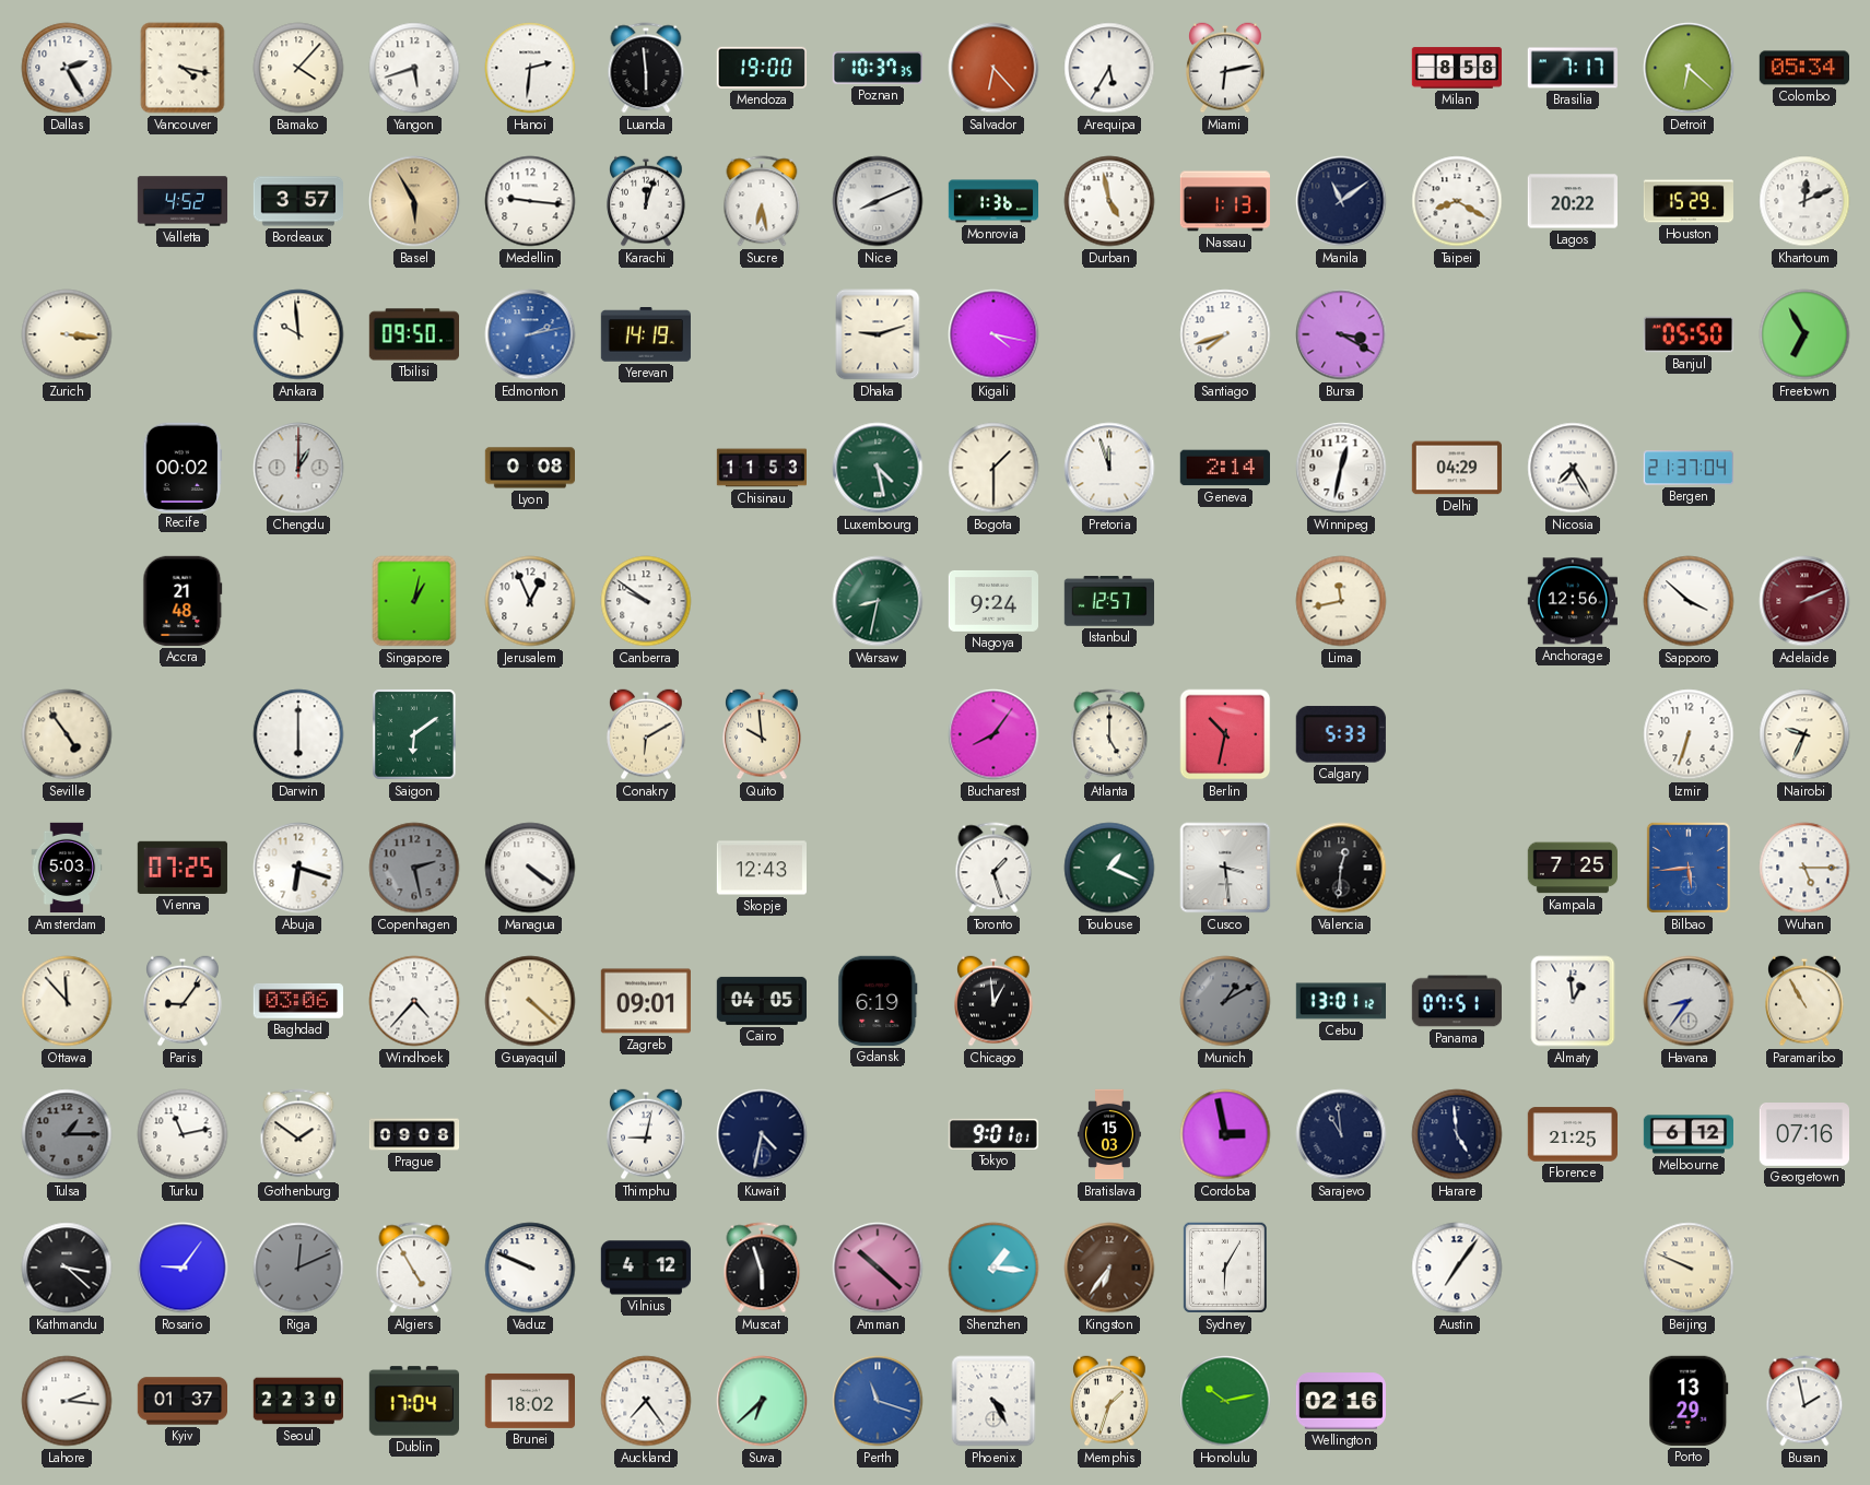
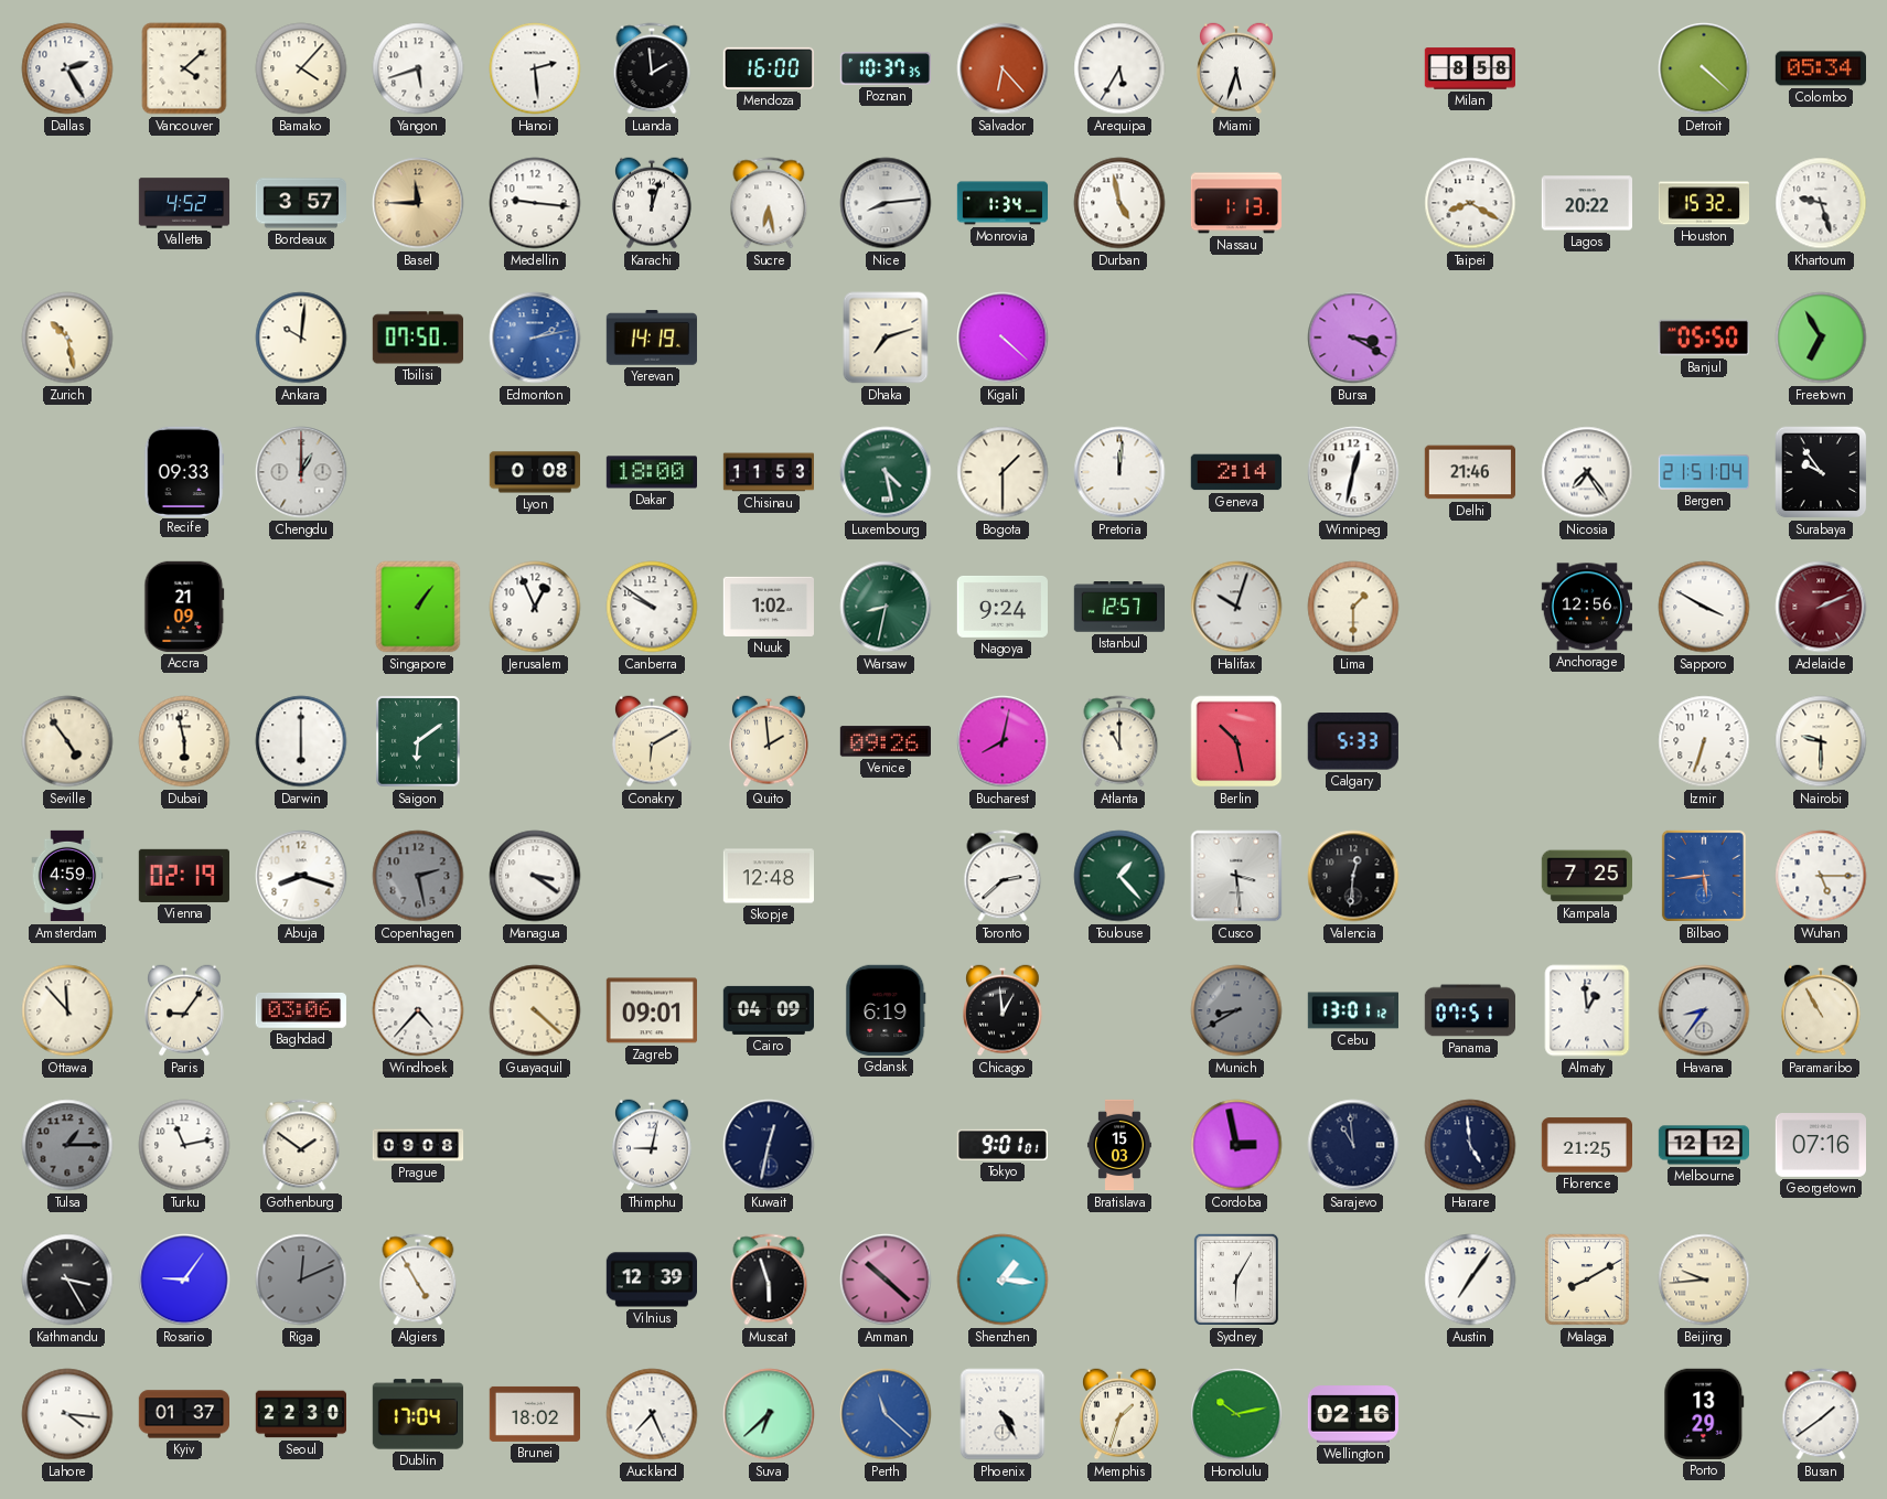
Vancouver: 4:17 -> 4:08
Hanoi: 2:31 -> 2:29
Luanda: 5:59 -> 1:59
Mendoza: 19:00 -> 16:00
Miami: 6:13 -> 5:33
Brasilia: 7:17 -> none
Detroit: 6:22 -> 4:22
Basel: 5:55 -> 11:45
Nice: 8:11 -> 8:14
Monrovia: 1:36 -> 1:34
Manila: 11:09 -> none
Houston: 15:29 -> 15:32
Khartoum: 12:11 -> 9:27
Zurich: 3:16 -> 10:28
Ankara: 9:59 -> 10:01
Tbilisi: 09:50 -> 07:50
Dhaka: 9:12 -> 7:12
Kigali: 4:17 -> 4:22
Santiago: 7:42 -> none
Recife: 00:02 -> 09:33
Dakar: none -> 18:00
Pretoria: 11:57 -> 12:01
Delhi: 04:29 -> 21:46
Nicosia: 7:25 -> 7:24
Bergen: 21:37 -> 21:51
Surabaya: none -> 9:54
Accra: 21:48 -> 21:09
Singapore: 1:02 -> 1:06
Nuuk: none -> 1:02
Halifax: none -> 10:03
Lima: 11:43 -> 1:30
Sapporo: 3:52 -> 3:50
Dubai: none -> 5:58
Quito: 9:59 -> 1:59
Venice: none -> 09:26
Bucharest: 8:06 -> 8:02
Atlanta: 5:00 -> 11:00
Berlin: 10:32 -> 10:28
Nairobi: 9:34 -> 9:30
Amsterdam: 5:03 -> 4:59
Vienna: 07:25 -> 02:19
Abuja: 6:18 -> 8:18
Managua: 4:21 -> 3:21
Skopje: 12:43 -> 12:48
Toronto: 1:27 -> 2:38
Toulouse: 1:19 -> 1:23
Cairo: 04:05 -> 04:09
Munich: 1:10 -> 8:40
Kuwait: 4:32 -> 12:32
Melbourne: 6:12 -> 12:12
Kathmandu: 3:22 -> 3:25
Vaduz: 9:49 -> none
Vilnius: 4:12 -> 12:39
Kingston: 6:36 -> none
Malaga: none -> 8:10
Beijing: 9:49 -> 9:44
Lahore: 2:16 -> 4:16
Auckland: 7:24 -> 7:26
Perth: 11:18 -> 11:22
Busan: 1:58 -> 1:39
